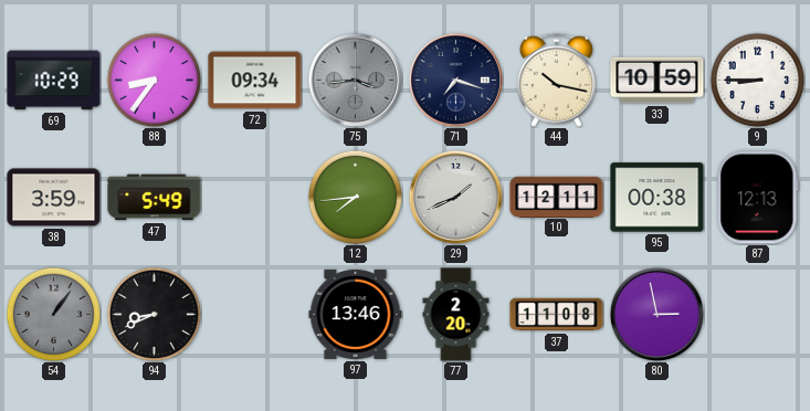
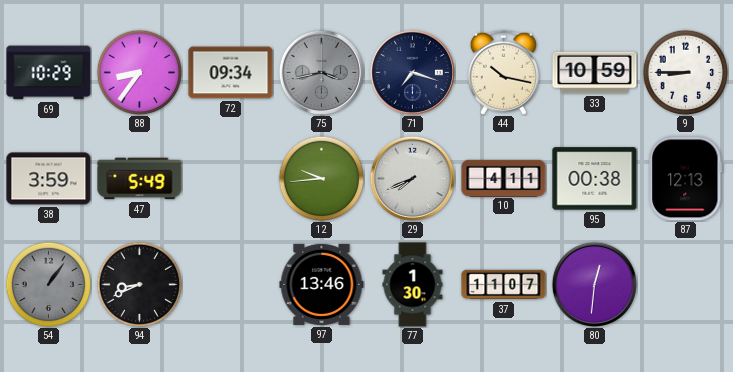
75: 3:44 -> 3:43
12: 7:44 -> 9:44
29: 1:41 -> 7:41
10: 12:11 -> 4:11
77: 2:20 -> 1:30
37: 11:08 -> 11:07
80: 2:58 -> 12:31
